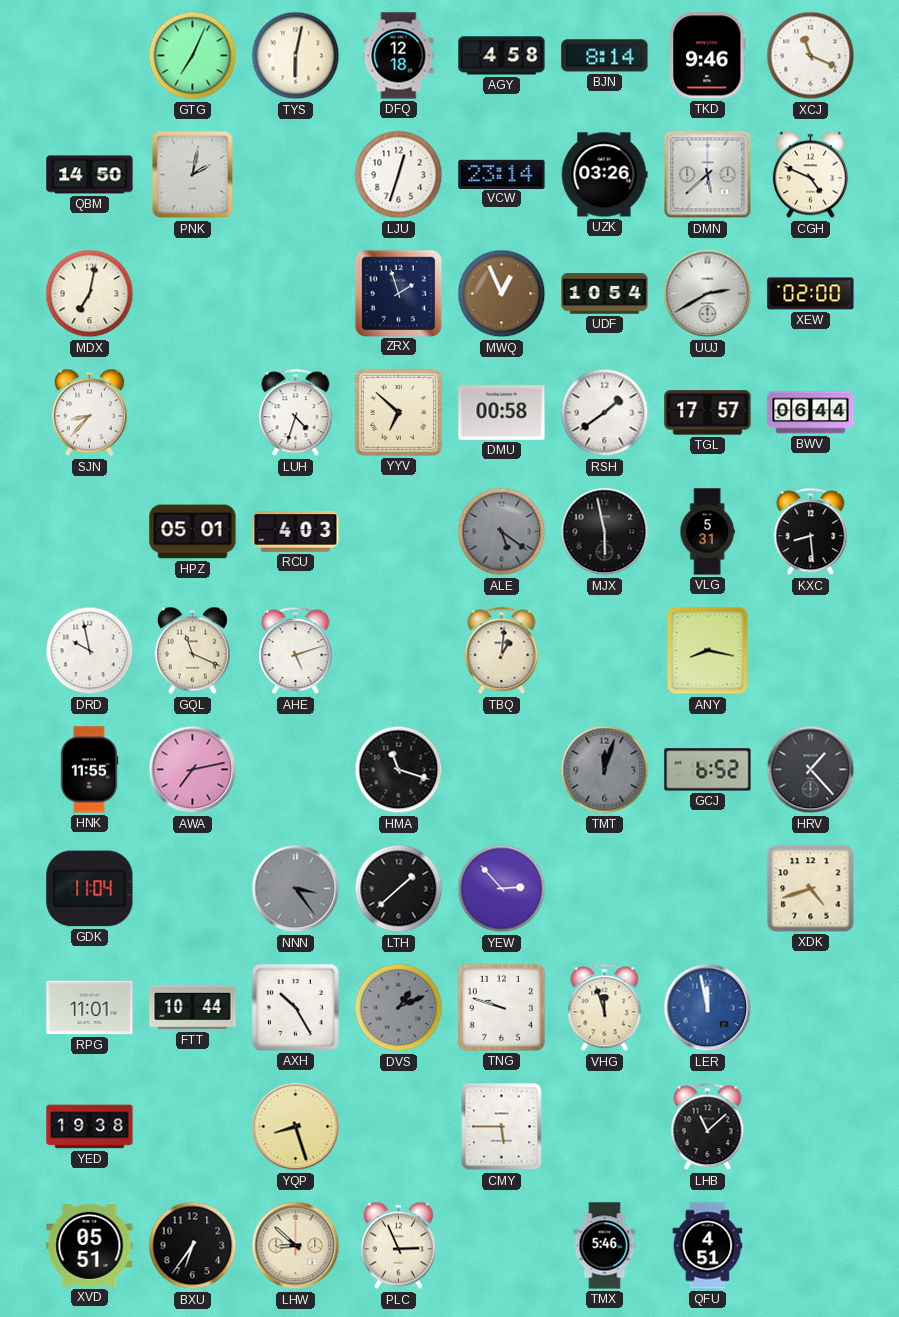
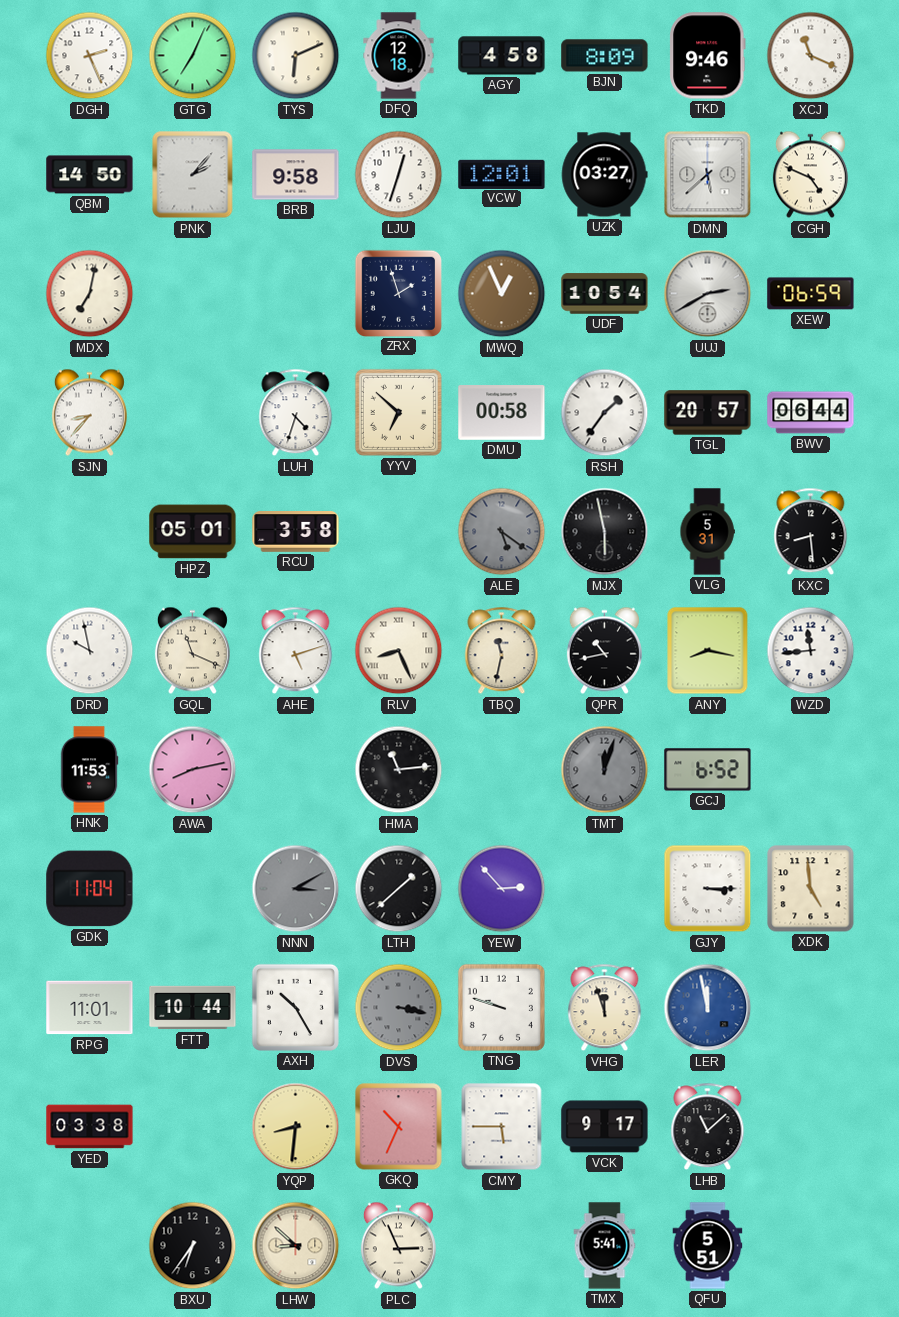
DGH: none -> 2:26
TYS: 6:02 -> 6:11
BJN: 8:14 -> 8:09
PNK: 2:02 -> 2:07
BRB: none -> 9:58
VCW: 23:14 -> 12:01
UZK: 03:26 -> 03:27
XEW: 02:00 -> 06:59
RSH: 1:39 -> 1:36
TGL: 17:57 -> 20:57
RCU: 4:03 -> 3:58
RLV: none -> 8:26
TBQ: 1:01 -> 11:32
QPR: none -> 10:43
WZD: none -> 11:44
HNK: 11:55 -> 11:53
AWA: 7:13 -> 8:13
HMA: 11:18 -> 11:14
HRV: 1:23 -> none
NNN: 3:24 -> 3:10
GJY: none -> 3:15
XDK: 4:42 -> 4:59
DVS: 1:11 -> 3:17
YED: 19:38 -> 03:38
YQP: 8:27 -> 8:31
GKQ: none -> 10:34
VCK: none -> 9:17
XVD: 05:51 -> none
TMX: 5:46 -> 5:41
QFU: 4:51 -> 5:51
